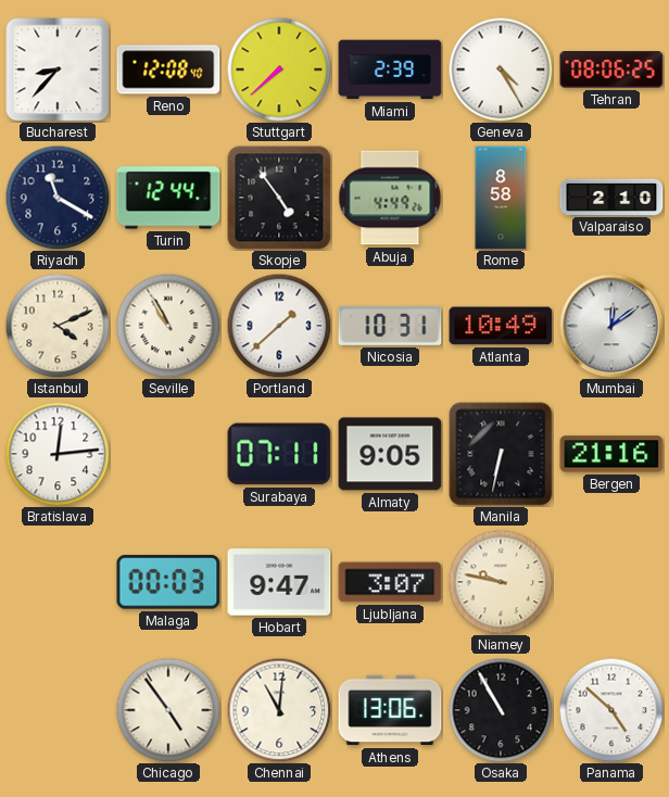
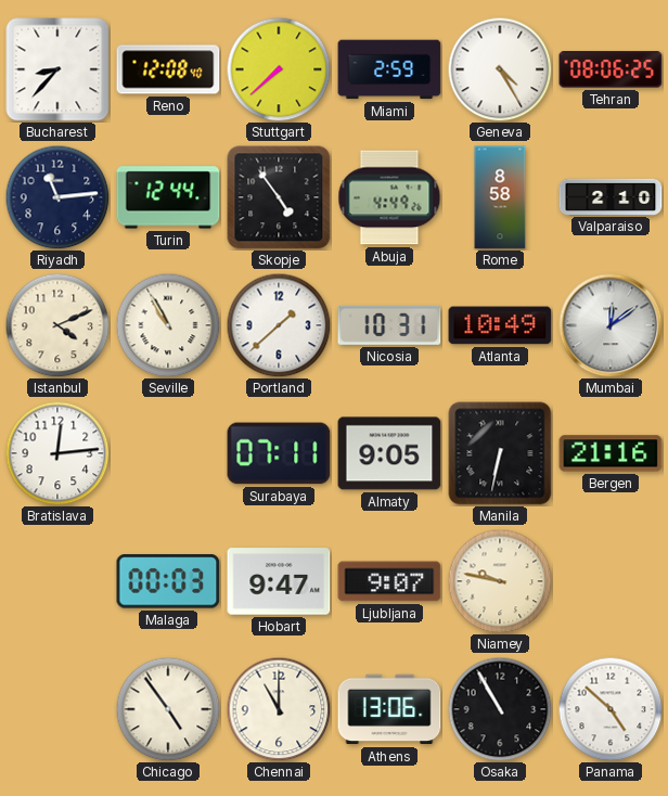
Miami: 2:39 -> 2:59
Riyadh: 11:20 -> 11:14
Ljubljana: 3:07 -> 9:07
Chennai: 11:01 -> 11:00
